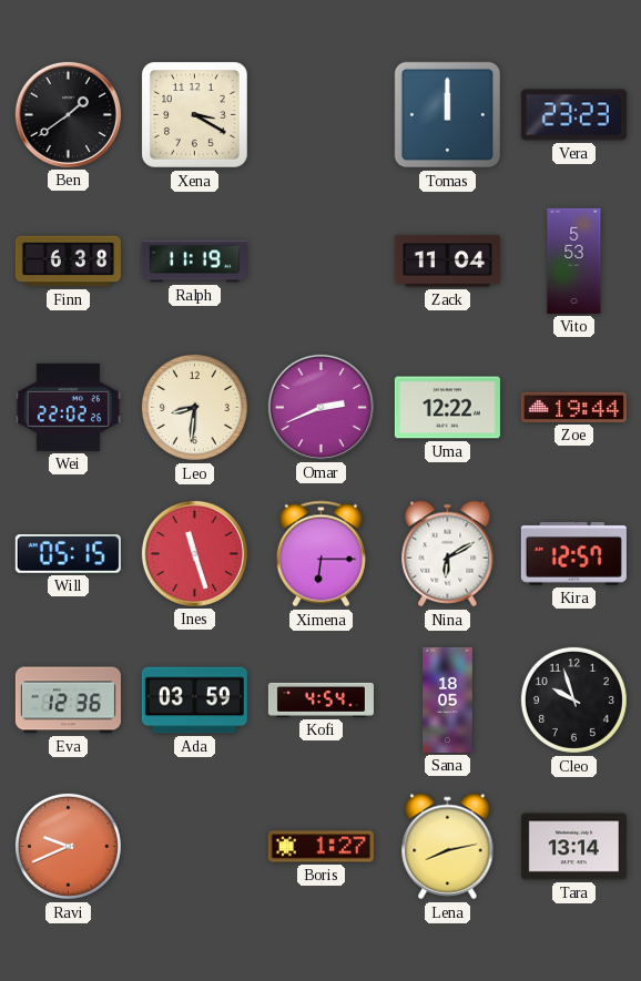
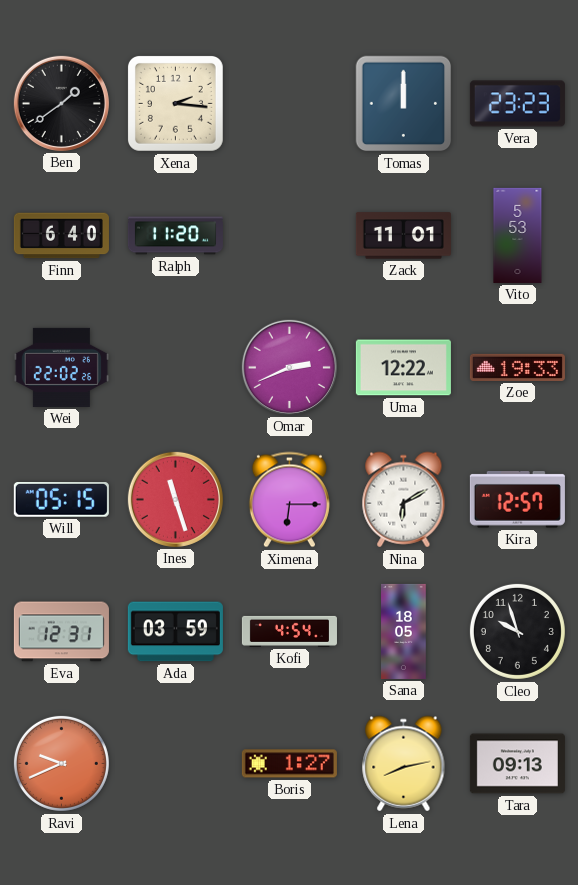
Xena: 3:20 -> 2:16
Finn: 6:38 -> 6:40
Ralph: 11:19 -> 11:20
Zack: 11:04 -> 11:01
Leo: 8:31 -> none
Zoe: 19:44 -> 19:33
Eva: 12:36 -> 12:31
Tara: 13:14 -> 09:13
